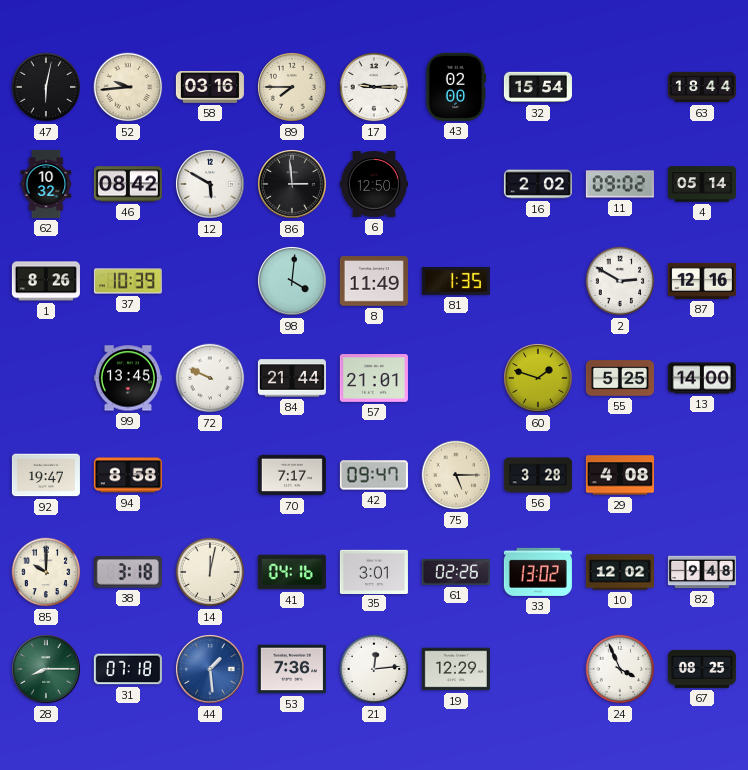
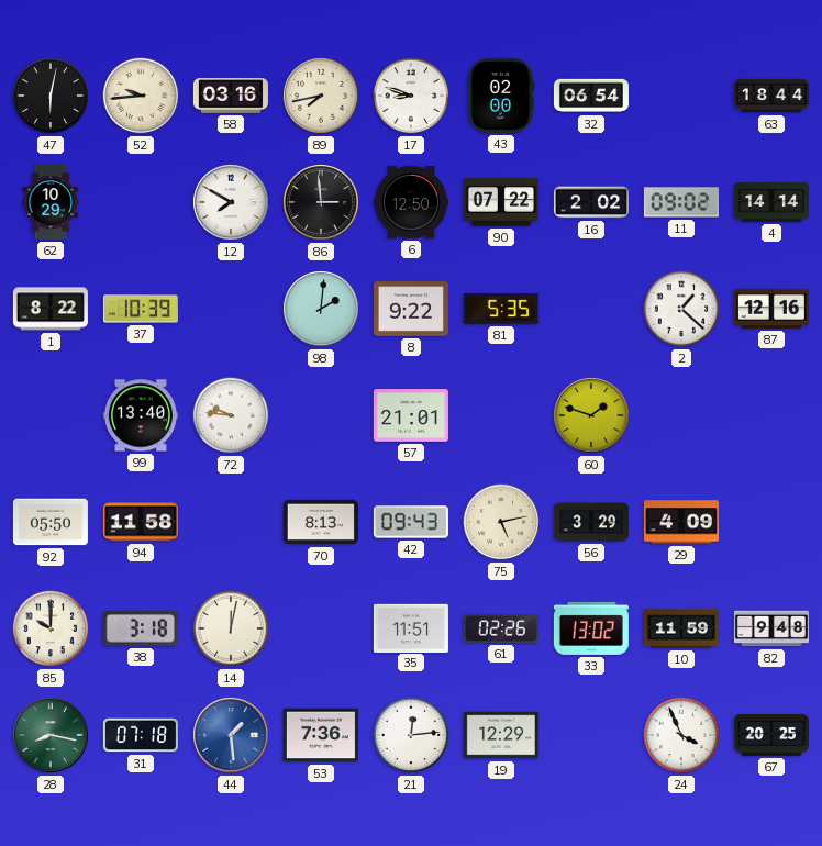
89: 7:45 -> 7:43
17: 9:15 -> 8:48
32: 15:54 -> 06:54
62: 10:32 -> 10:29
46: 08:42 -> none
12: 5:50 -> 7:50
90: none -> 07:22
4: 05:14 -> 14:14
1: 8:26 -> 8:22
98: 4:01 -> 2:01
8: 11:49 -> 9:22
81: 1:35 -> 5:35
2: 2:50 -> 1:22
99: 13:45 -> 13:40
72: 9:49 -> 9:46
84: 21:44 -> none
55: 5:25 -> none
13: 14:00 -> none
92: 19:47 -> 05:50
94: 8:58 -> 11:58
70: 7:17 -> 8:13
42: 09:47 -> 09:43
75: 5:15 -> 5:13
56: 3:28 -> 3:29
29: 4:08 -> 4:09
41: 04:16 -> none
35: 3:01 -> 11:51
10: 12:02 -> 11:59
28: 8:15 -> 8:17
67: 08:25 -> 20:25
